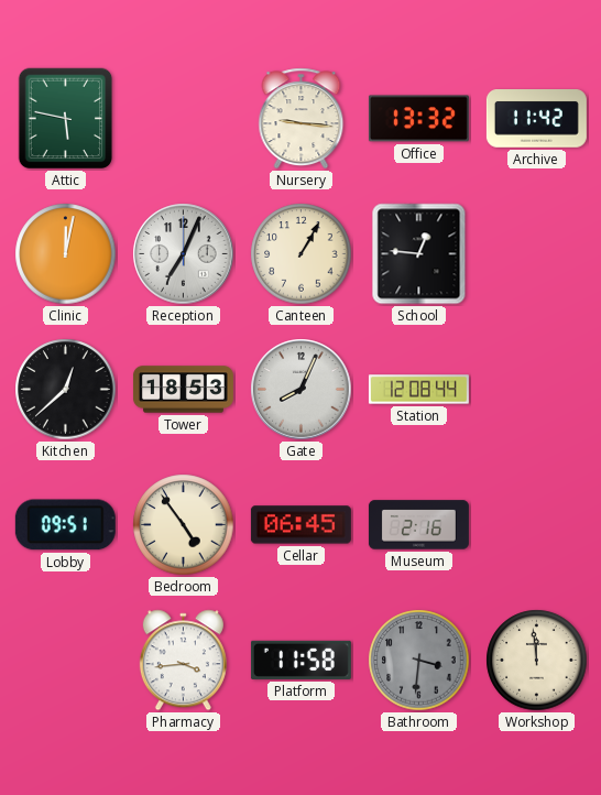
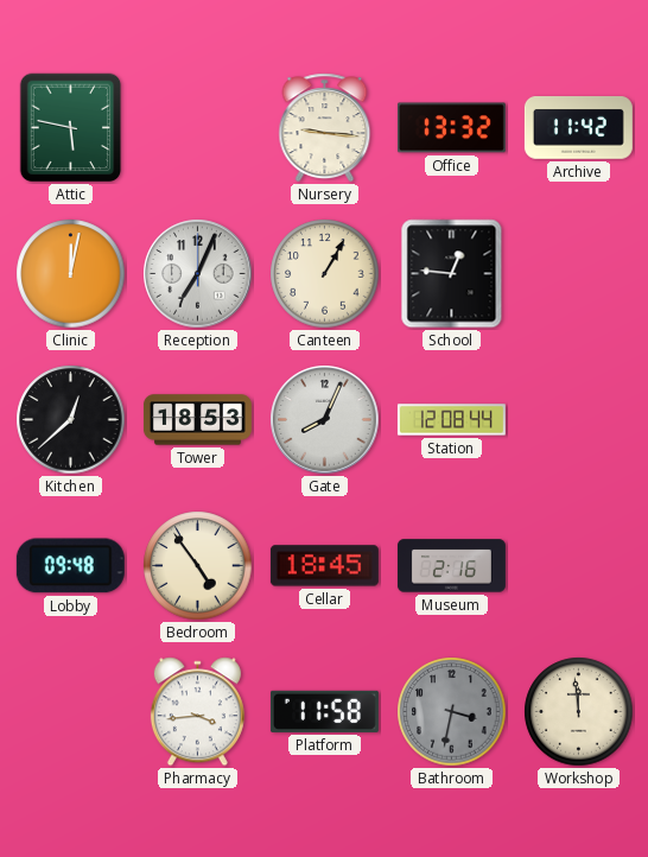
Lobby: 09:51 -> 09:48
Cellar: 06:45 -> 18:45
Bathroom: 3:31 -> 3:32
